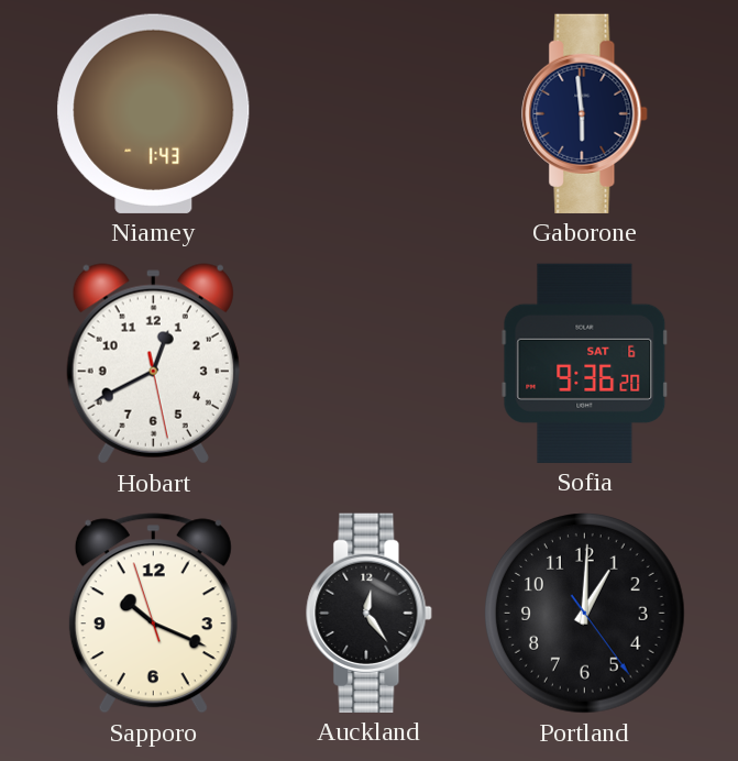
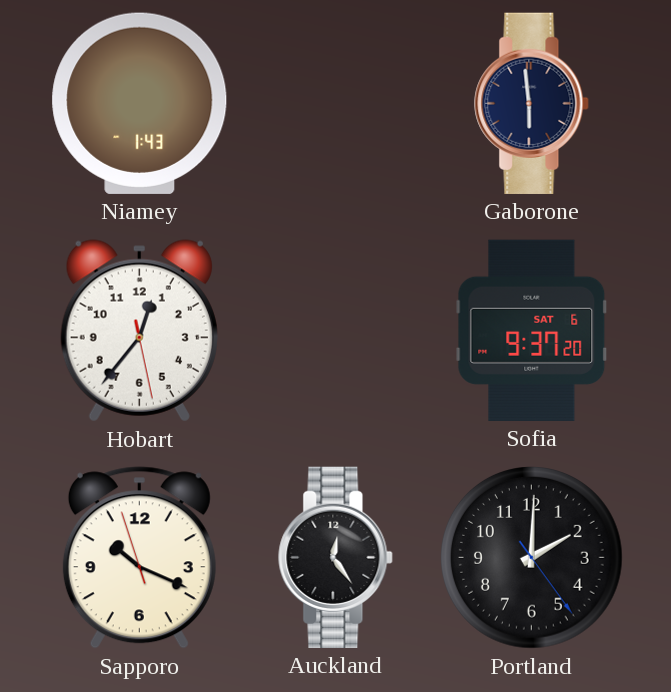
Hobart: 12:40 -> 12:36
Sofia: 9:36 -> 9:37
Portland: 1:00 -> 2:00
